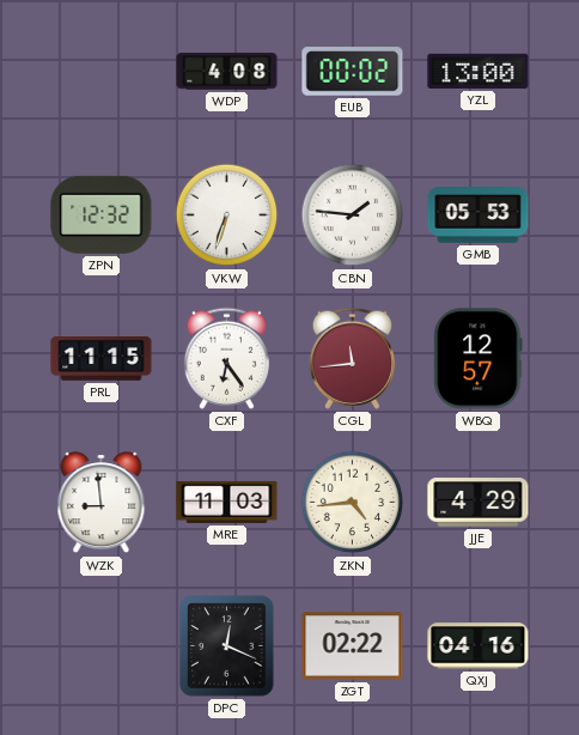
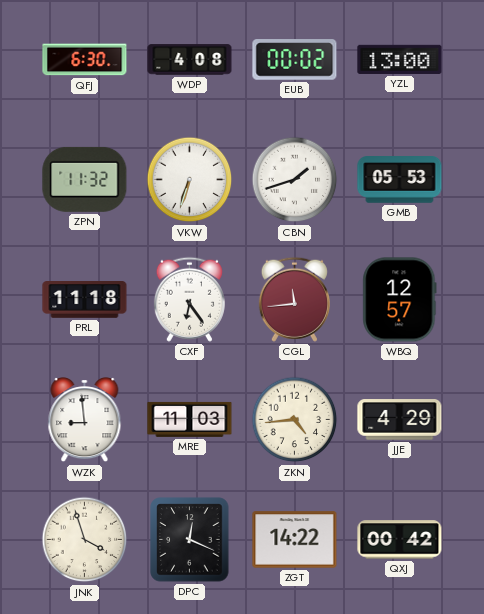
QFJ: none -> 6:30
ZPN: 12:32 -> 11:32
CBN: 1:46 -> 1:42
PRL: 11:15 -> 11:18
JNK: none -> 3:57
ZGT: 02:22 -> 14:22
QXJ: 04:16 -> 00:42
